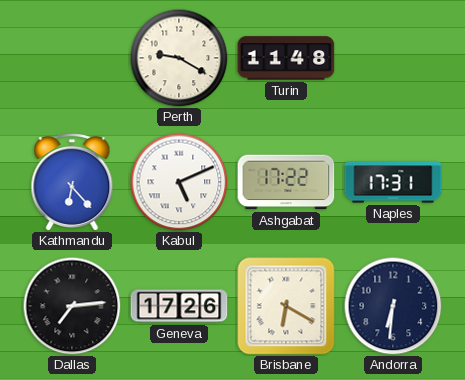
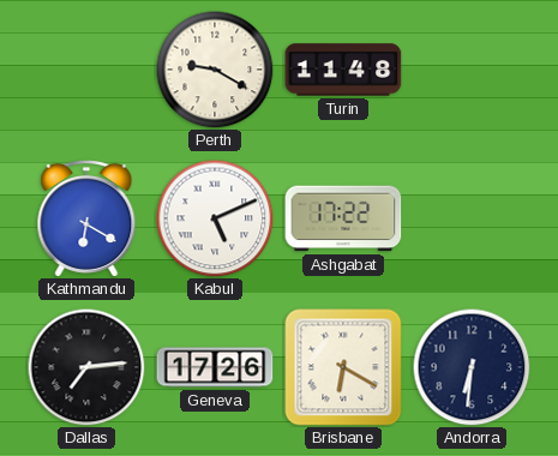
Kathmandu: 6:23 -> 6:20
Naples: 17:31 -> none
